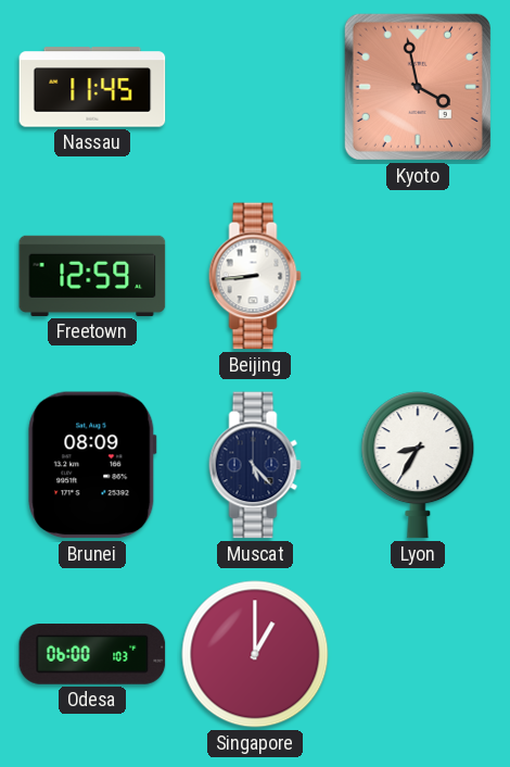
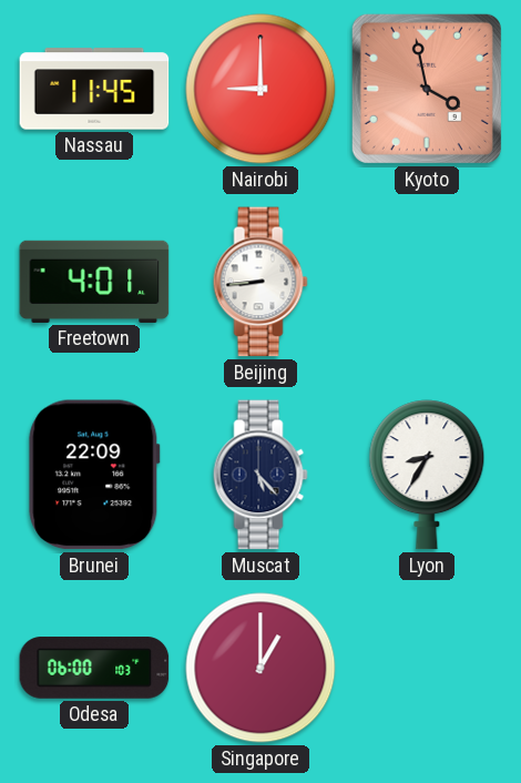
Nairobi: none -> 9:00
Freetown: 12:59 -> 4:01
Brunei: 08:09 -> 22:09
